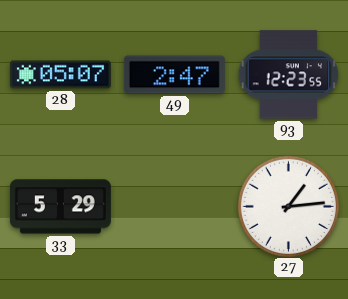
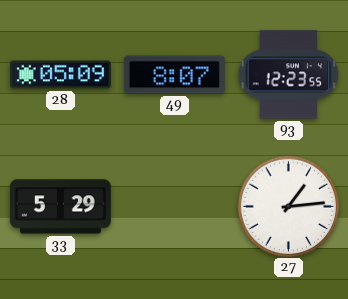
28: 05:07 -> 05:09
49: 2:47 -> 8:07
